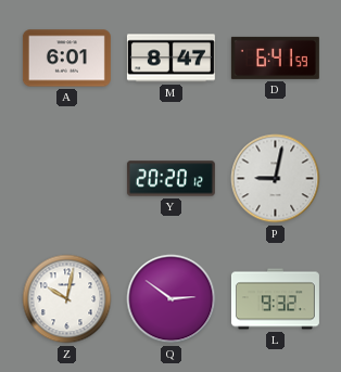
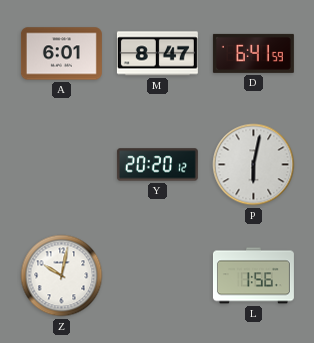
P: 9:02 -> 6:02
Q: 2:51 -> none
L: 9:32 -> 1:56
